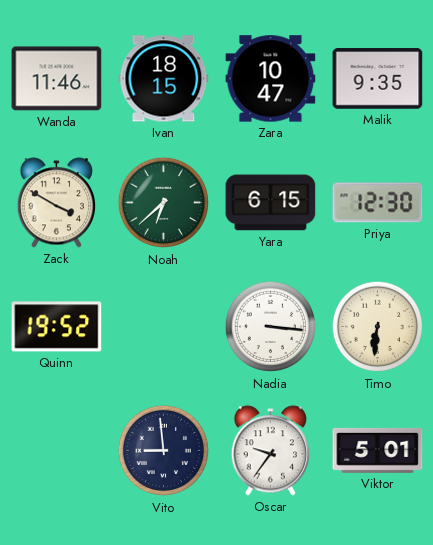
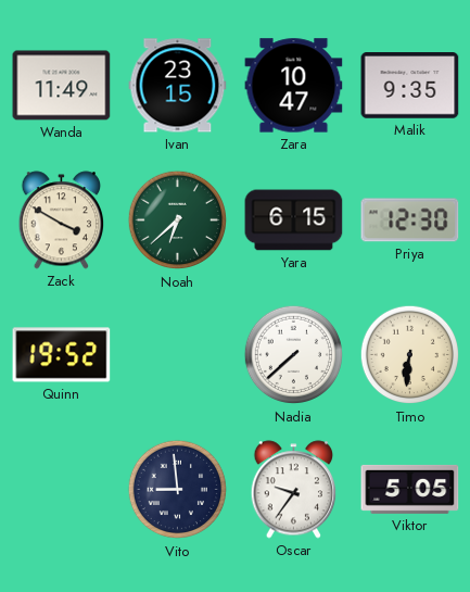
Wanda: 11:46 -> 11:49
Ivan: 18:15 -> 23:15
Nadia: 3:16 -> 7:38
Viktor: 5:01 -> 5:05
